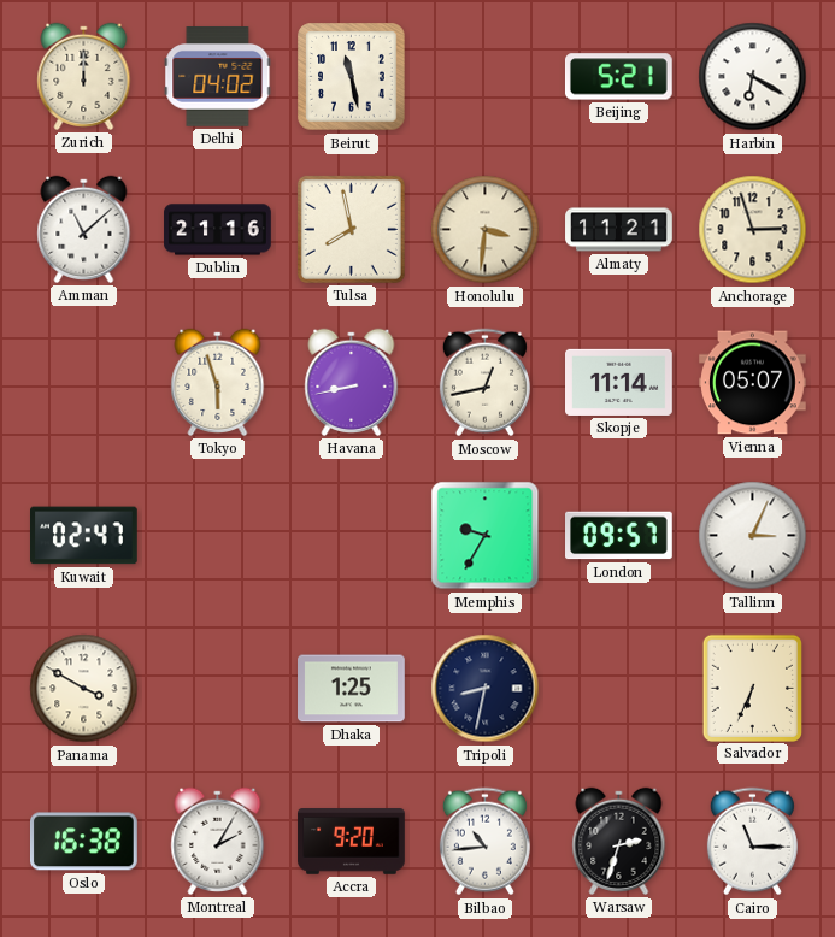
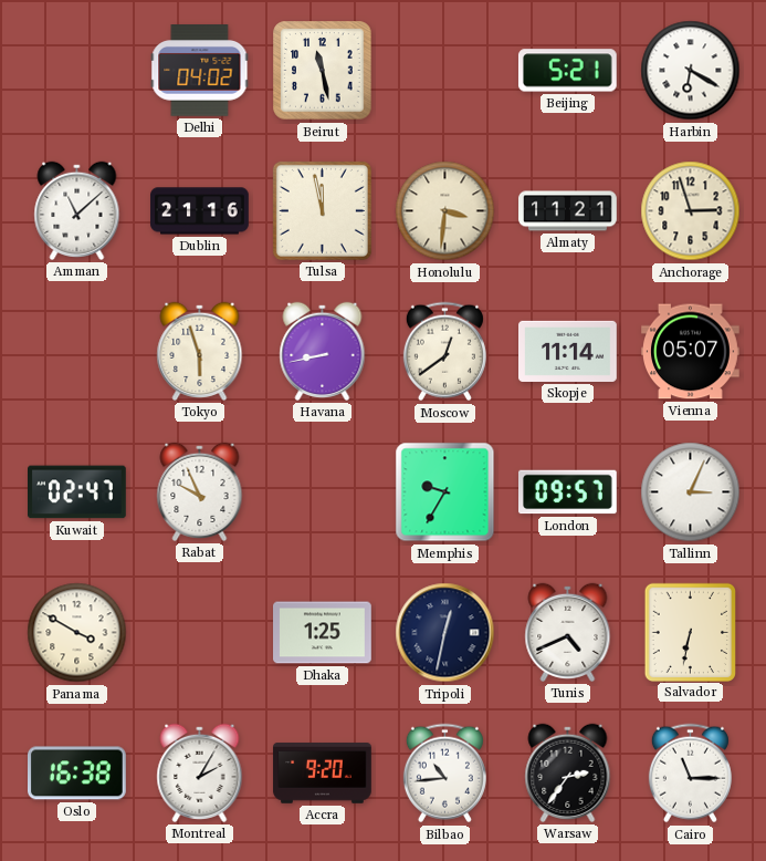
Zurich: 12:00 -> none
Tulsa: 7:58 -> 11:58
Moscow: 12:43 -> 12:39
Rabat: none -> 9:56
Tripoli: 8:32 -> 12:32
Tunis: none -> 4:41
Salvador: 6:34 -> 6:32
Warsaw: 2:33 -> 2:36
